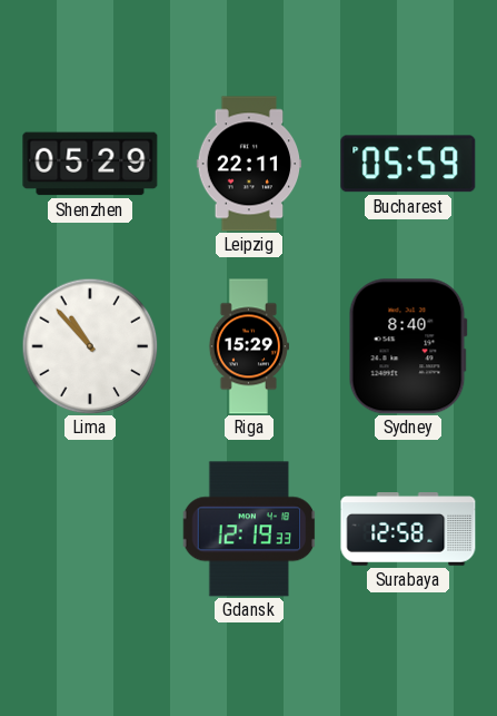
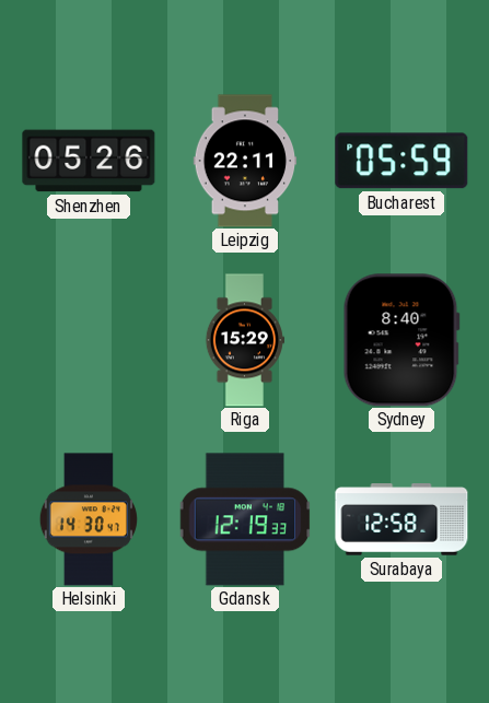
Shenzhen: 05:29 -> 05:26
Lima: 10:53 -> none
Helsinki: none -> 14:30
